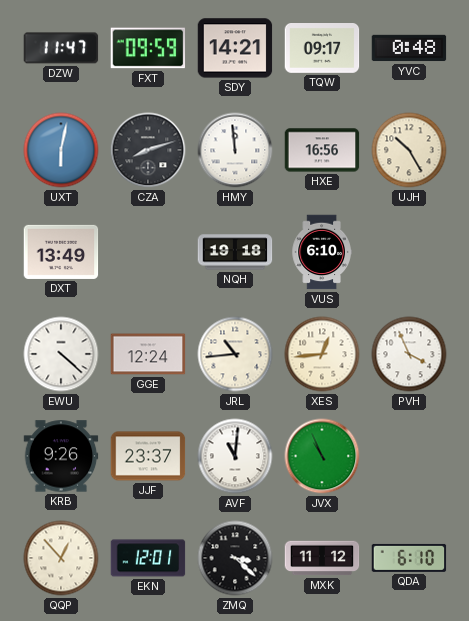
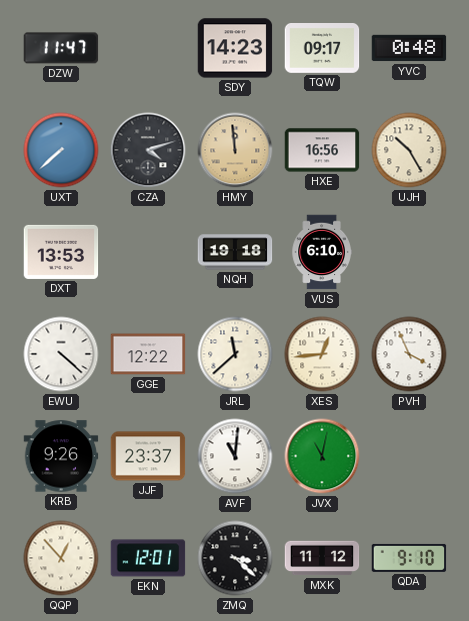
FXT: 09:59 -> none
SDY: 14:21 -> 14:23
UXT: 6:02 -> 7:38
CZA: 8:12 -> 4:12
HMY dial: white -> champagne
DXT: 13:49 -> 13:53
GGE: 12:24 -> 12:22
JRL: 10:44 -> 11:38
JVX: 10:56 -> 11:02
QDA: 6:10 -> 9:10
